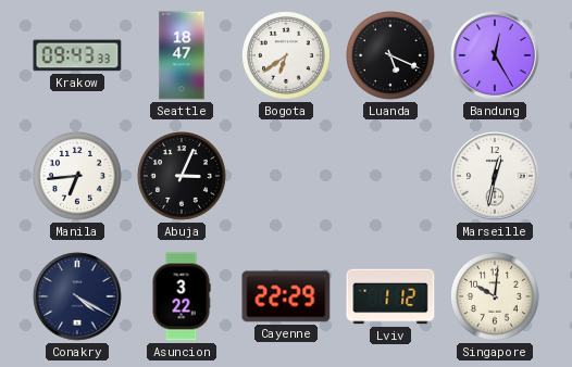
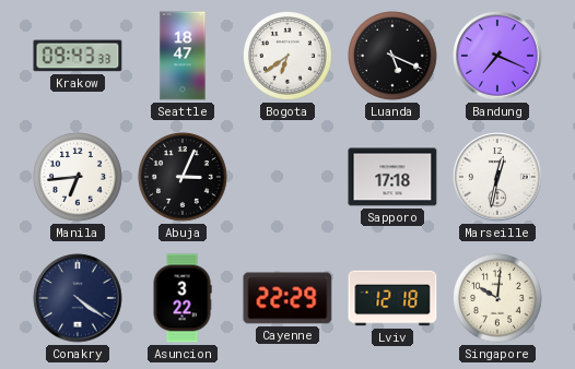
Bandung: 12:25 -> 7:19
Sapporo: none -> 17:18
Conakry: 4:20 -> 4:21
Lviv: 1:12 -> 12:18
